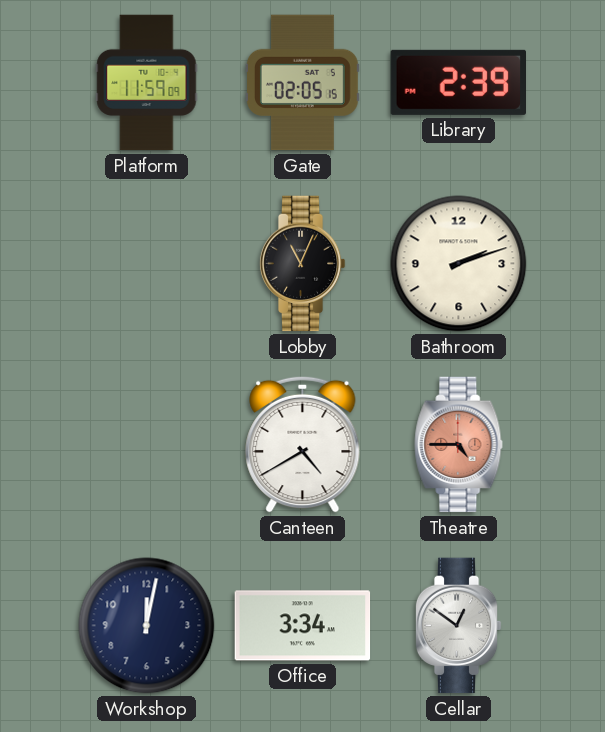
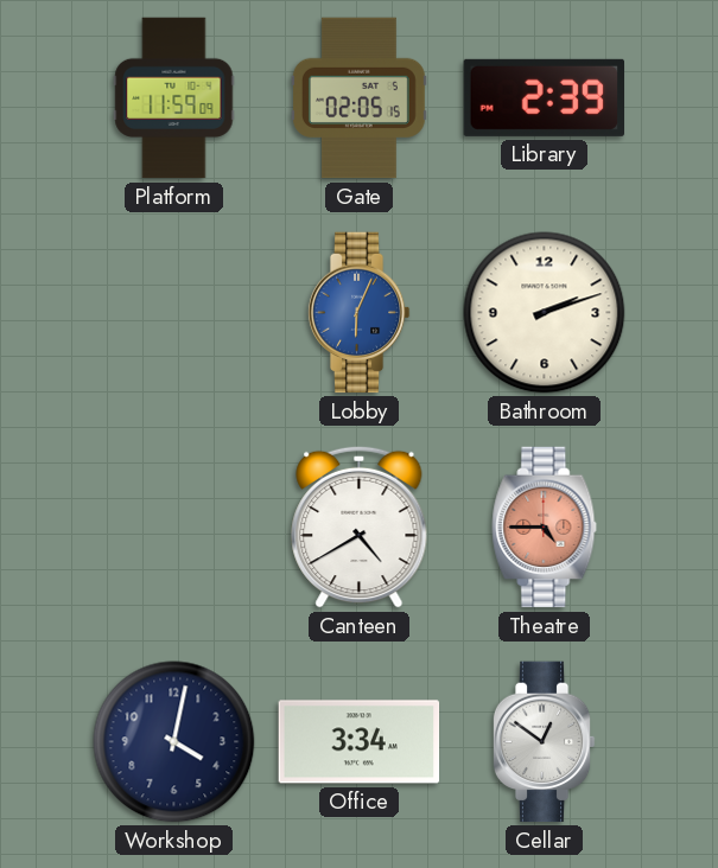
Lobby: 11:04 -> 6:04
Lobby dial: black -> blue
Workshop: 12:02 -> 4:02
